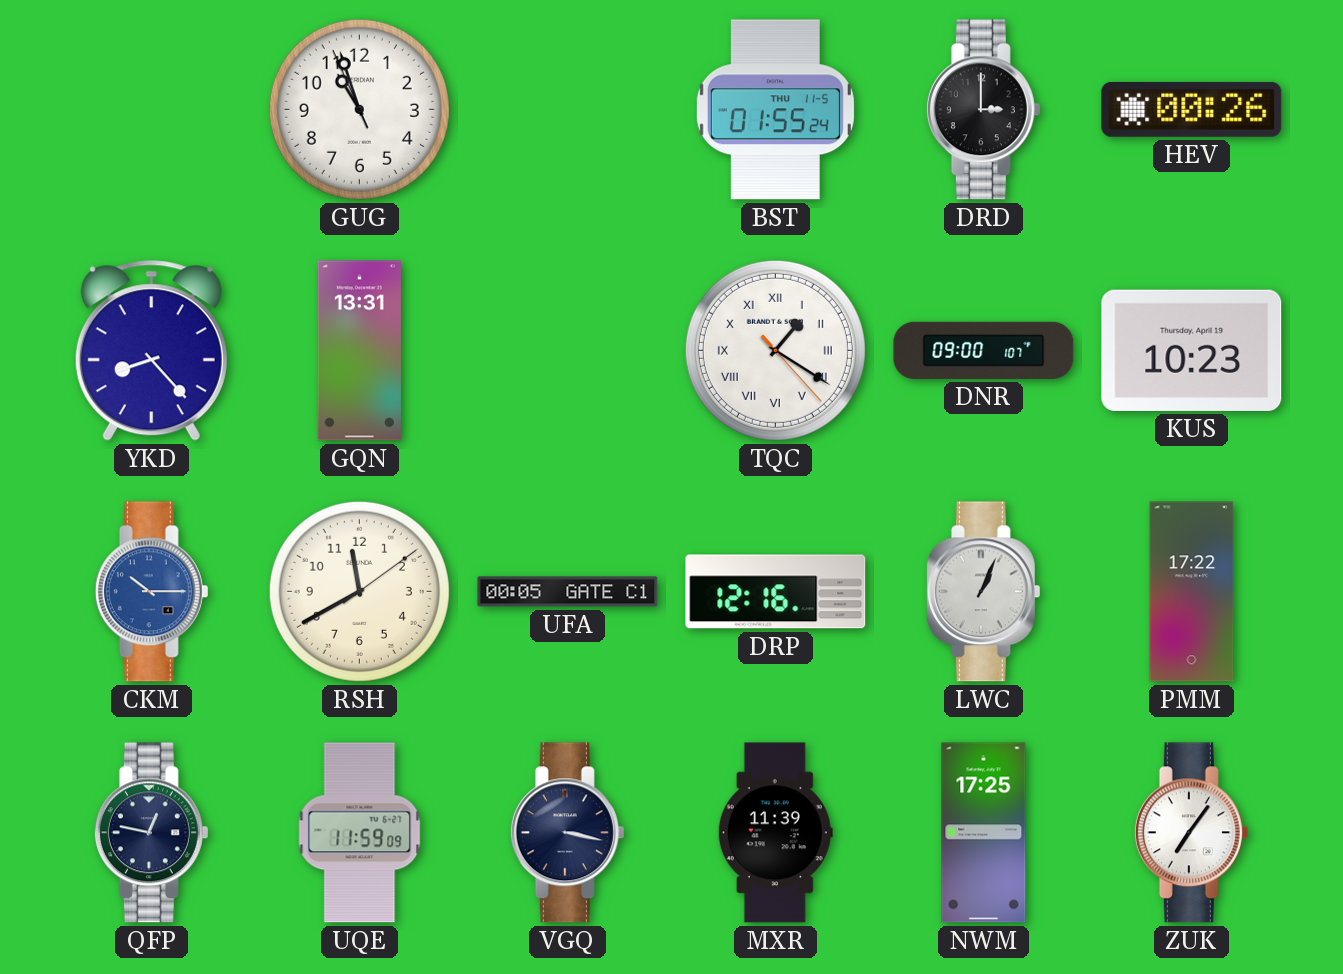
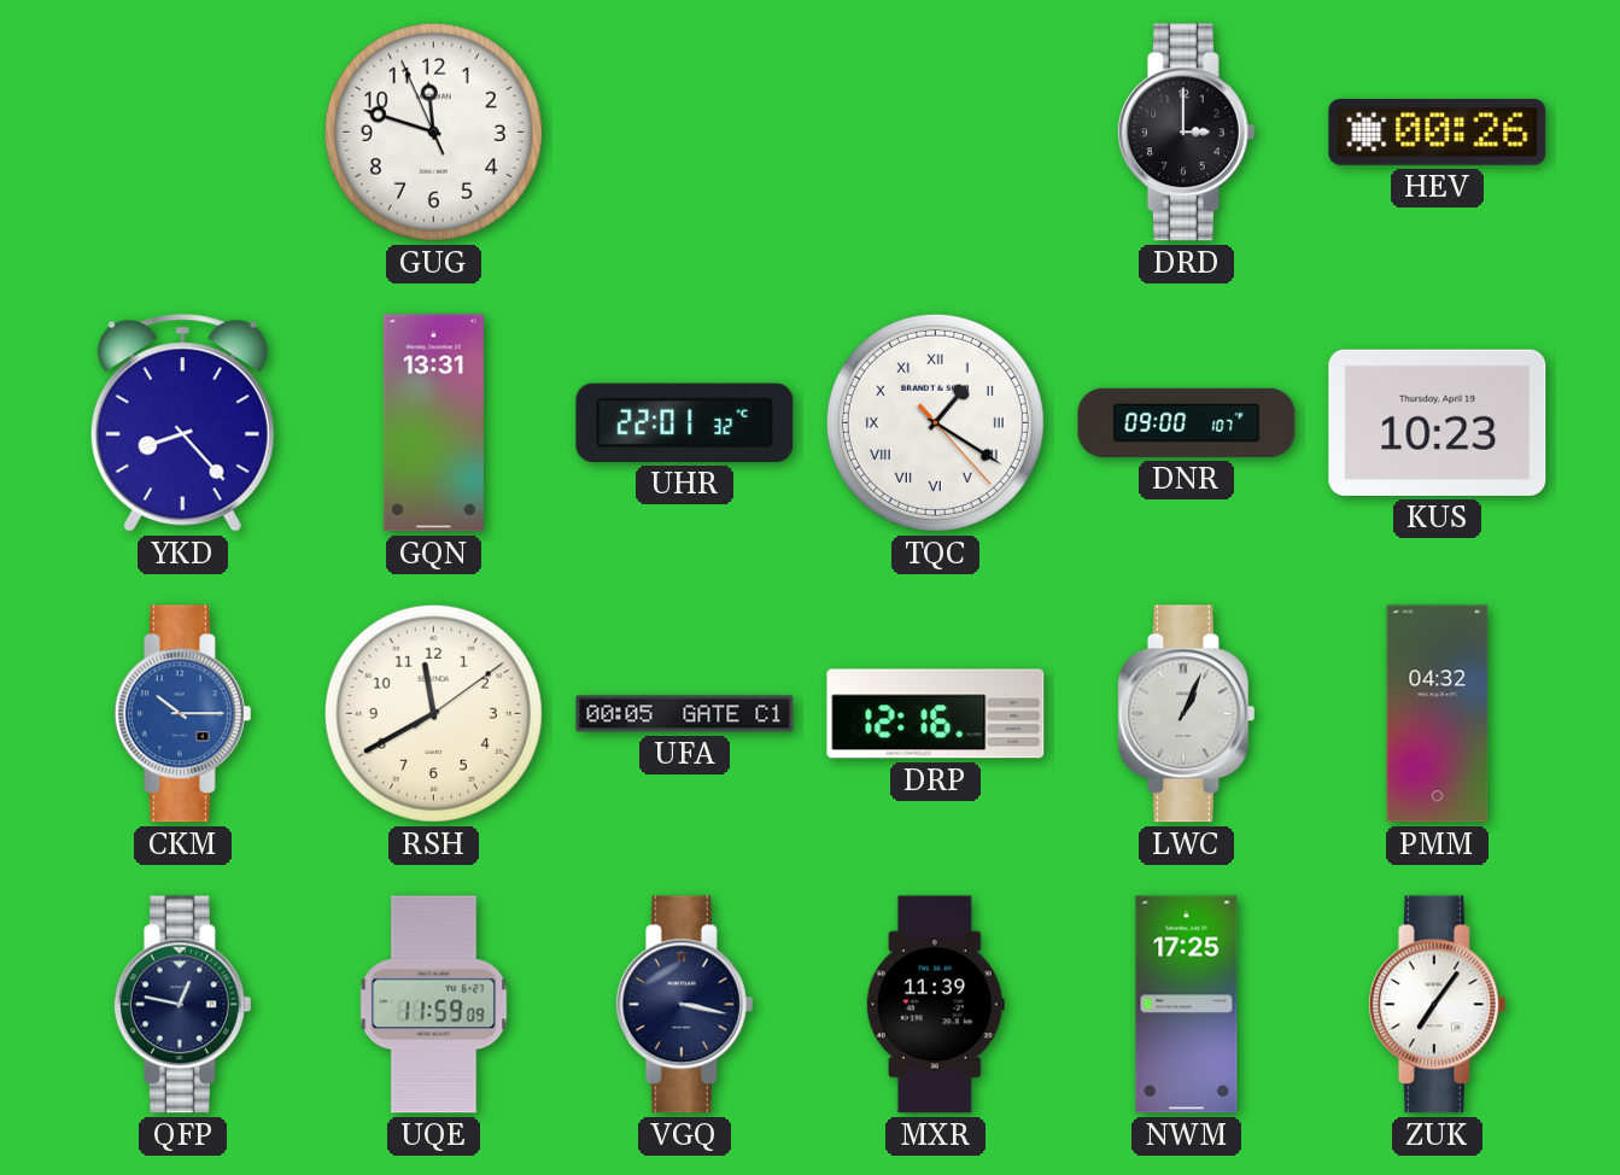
GUG: 10:56 -> 11:47
BST: 01:55 -> none
UHR: none -> 22:01
PMM: 17:22 -> 04:32
